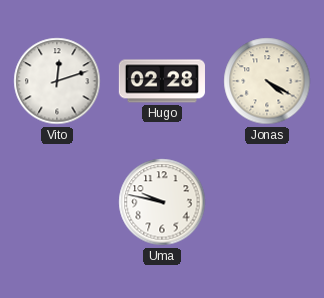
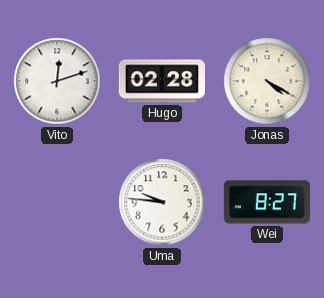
Uma: 9:47 -> 9:46
Wei: none -> 8:27
